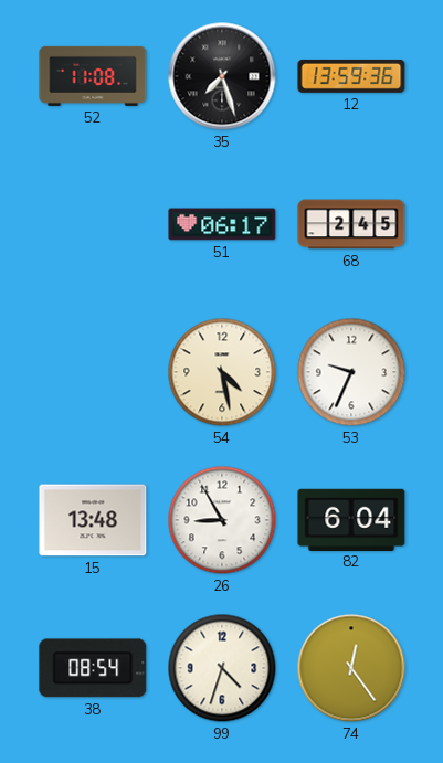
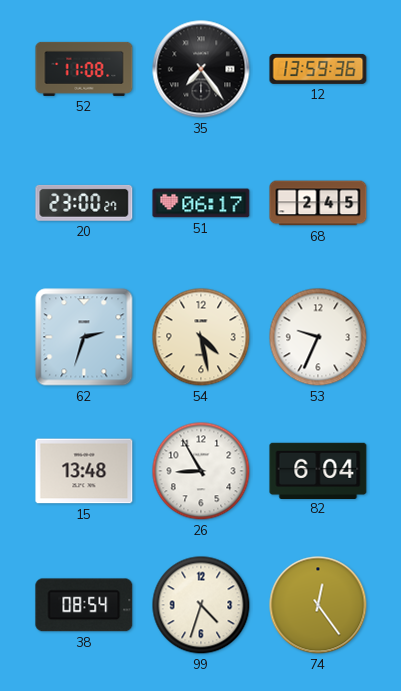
35: 7:27 -> 7:24
20: none -> 23:00
62: none -> 2:33
